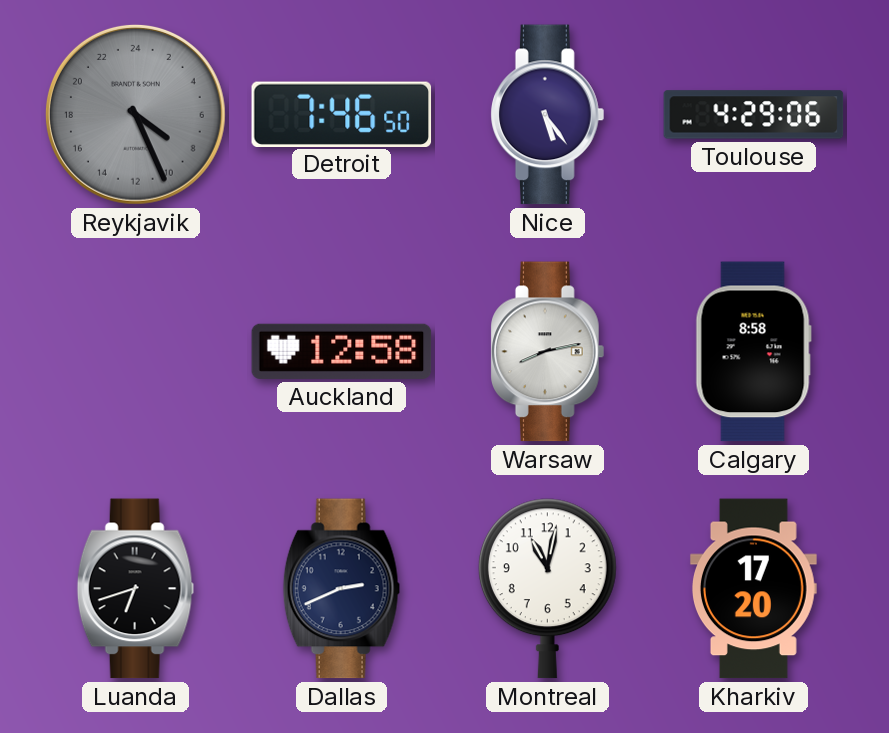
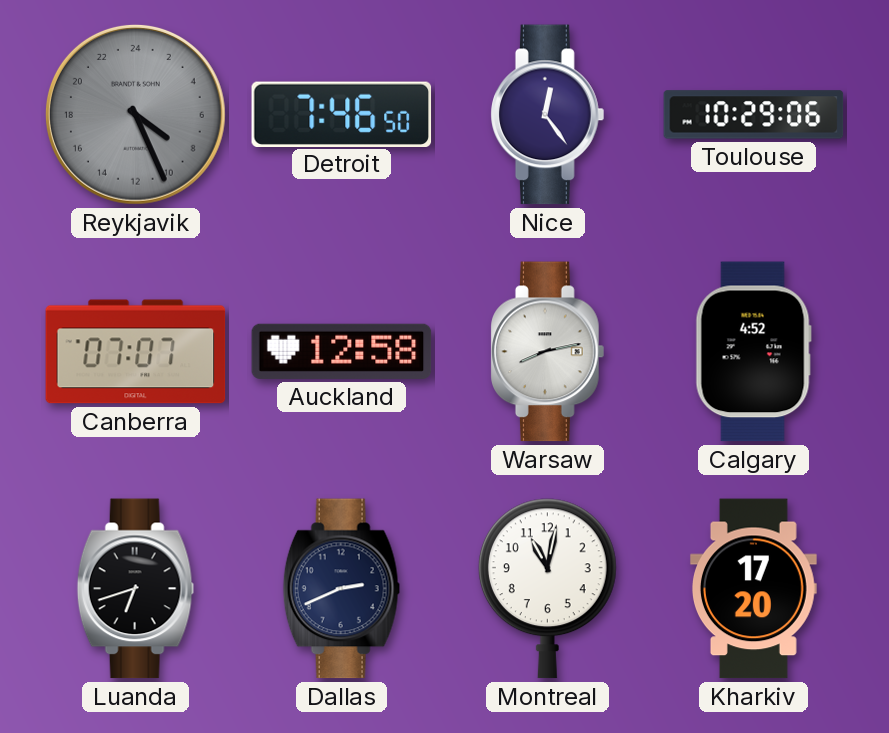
Nice: 5:24 -> 12:24
Toulouse: 4:29 -> 10:29
Canberra: none -> 07:07
Calgary: 8:58 -> 4:52
